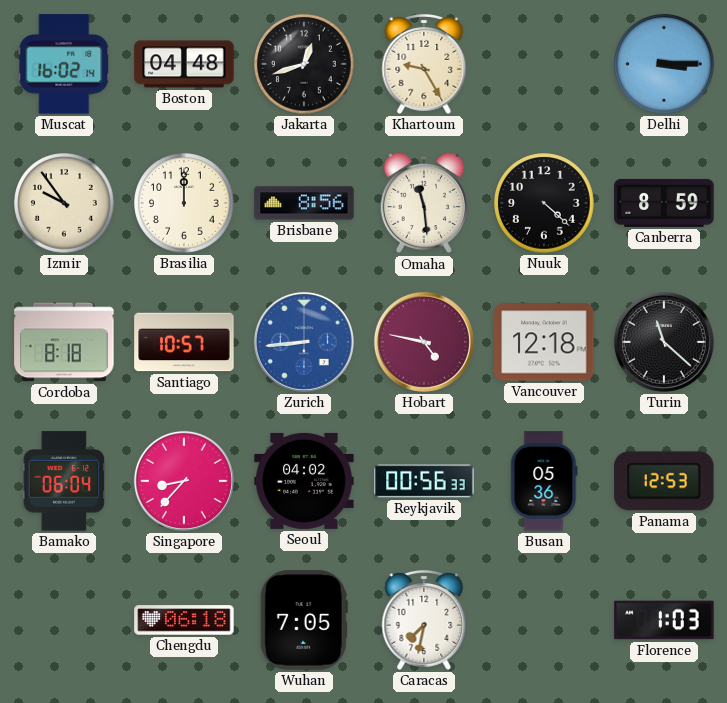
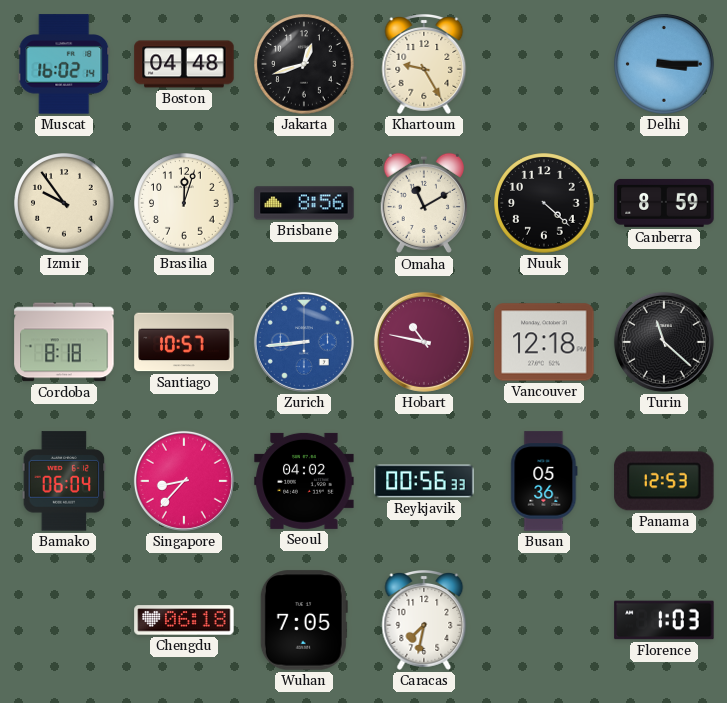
Brasilia: 12:00 -> 12:03
Omaha: 11:29 -> 11:10
Hobart: 4:47 -> 10:47
